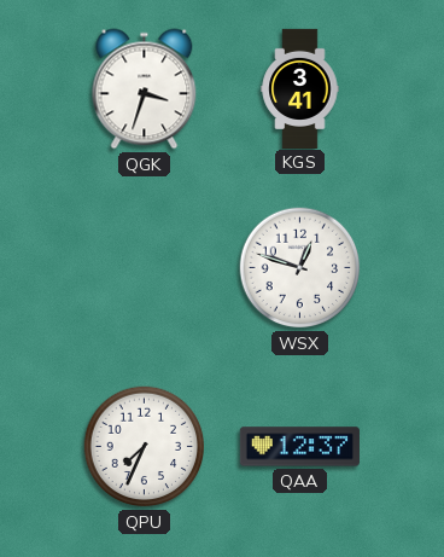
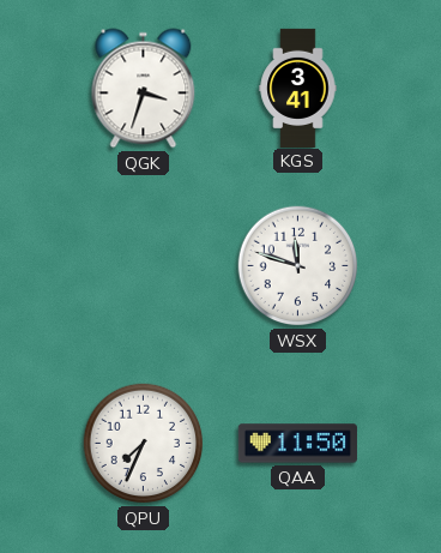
WSX: 12:48 -> 11:48
QAA: 12:37 -> 11:50
